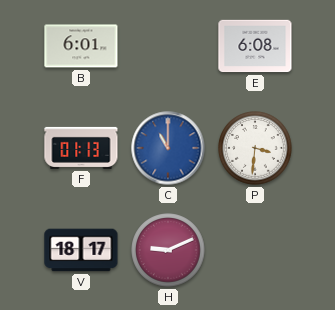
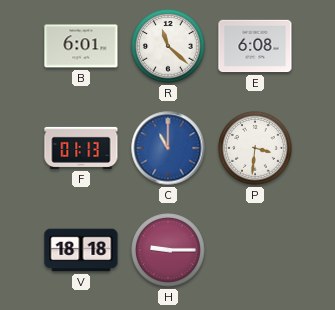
R: none -> 11:22
V: 18:17 -> 18:18
H: 9:11 -> 9:15
